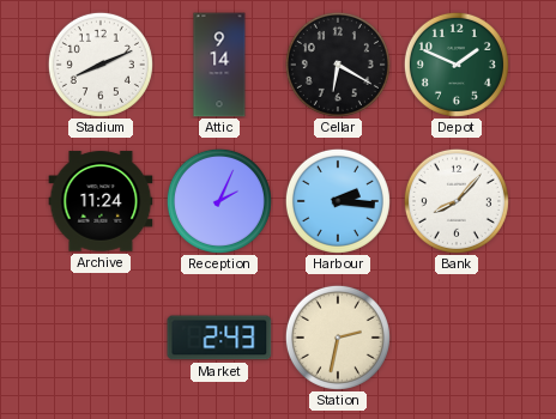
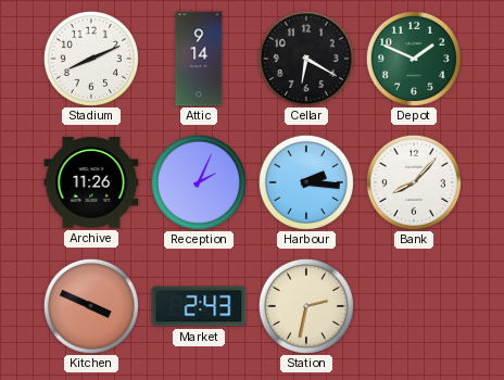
Archive: 11:24 -> 11:26
Kitchen: none -> 3:49
